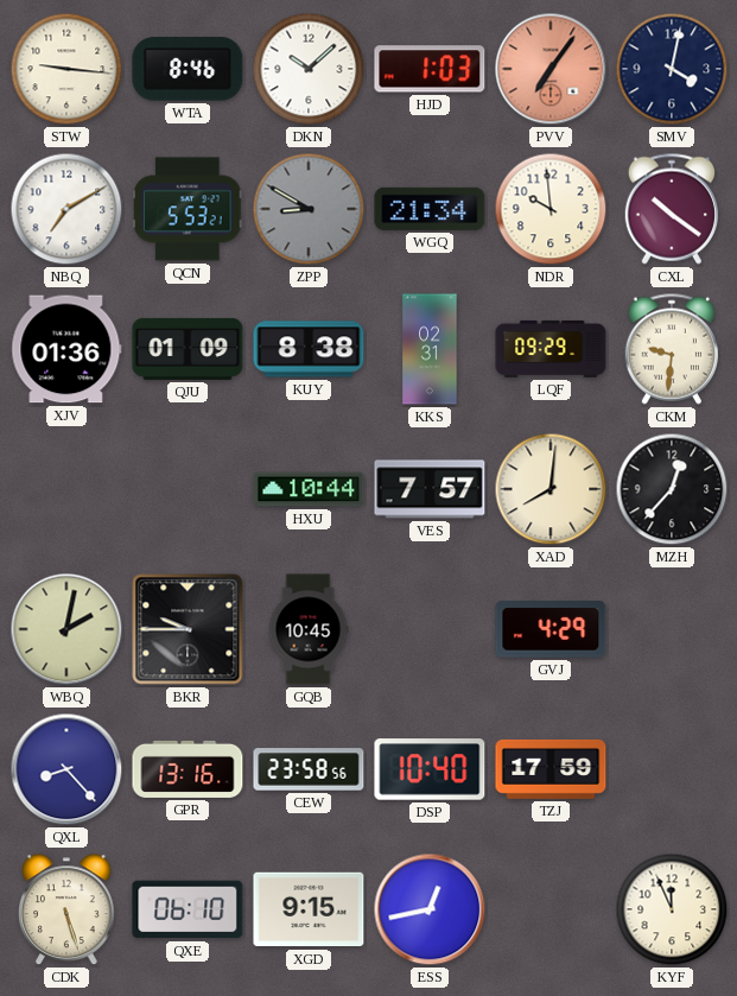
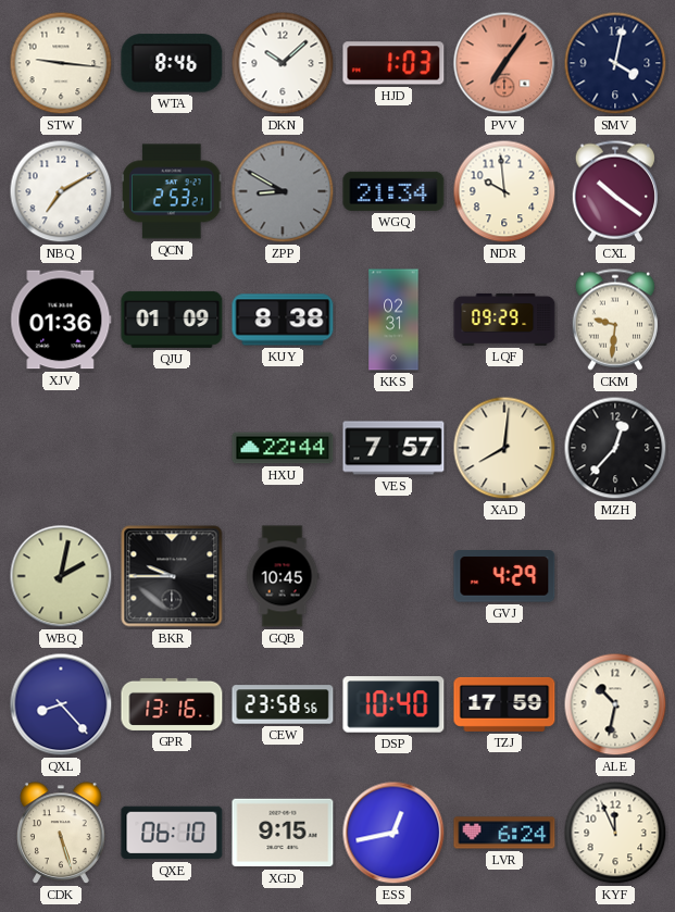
QCN: 5:53 -> 2:53
HXU: 10:44 -> 22:44
ALE: none -> 10:32
LVR: none -> 6:24
